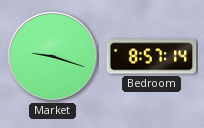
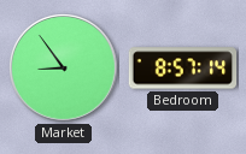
Market: 9:18 -> 8:54
